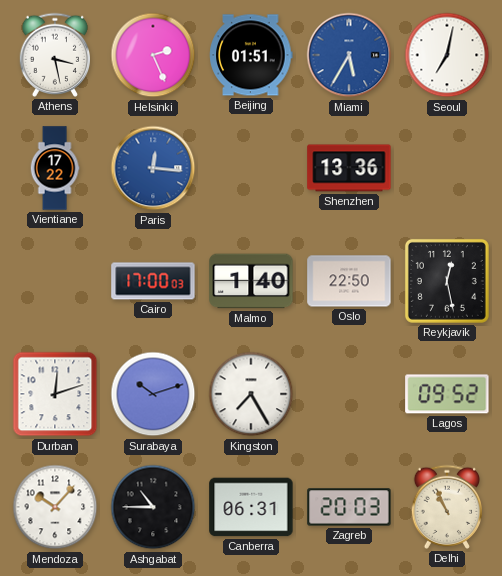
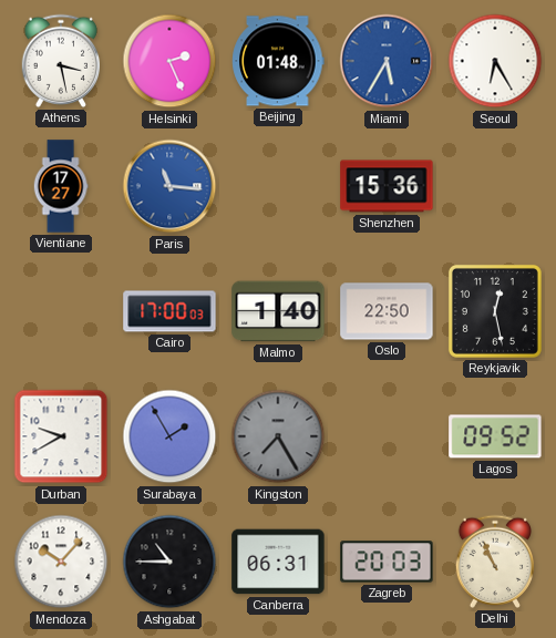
Beijing: 01:51 -> 01:48
Seoul: 7:02 -> 6:25
Vientiane: 17:22 -> 17:27
Paris: 12:16 -> 11:16
Shenzhen: 13:36 -> 15:36
Durban: 12:12 -> 9:40
Surabaya: 10:12 -> 1:55
Kingston dial: white -> grey
